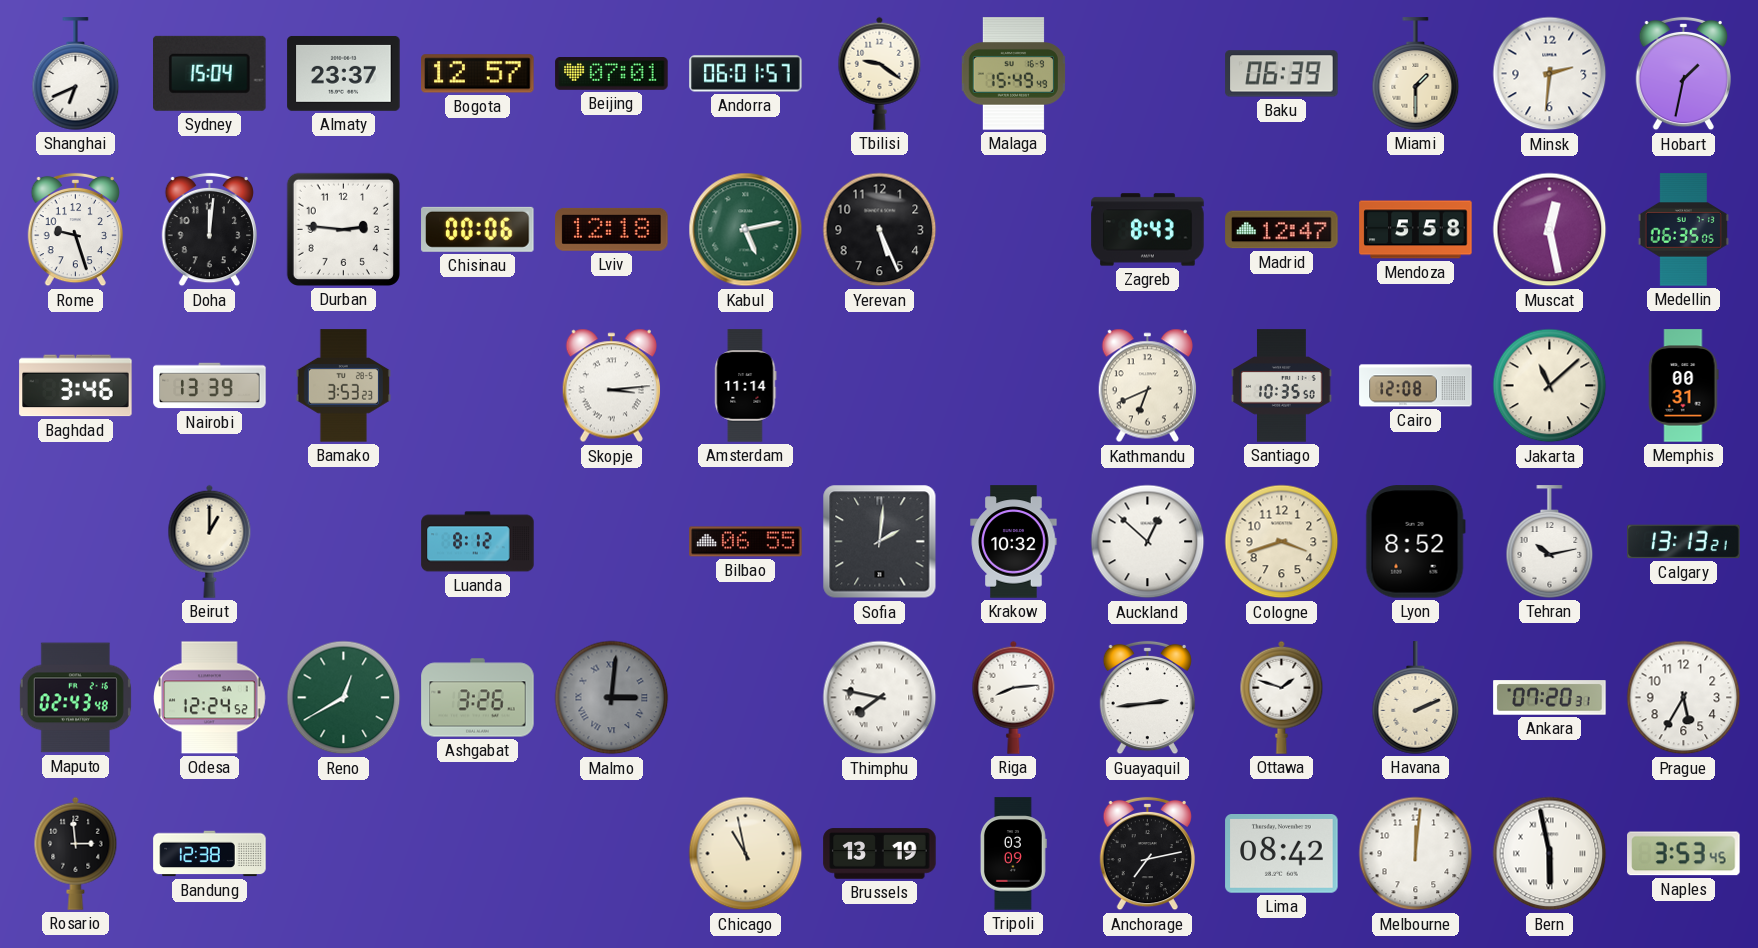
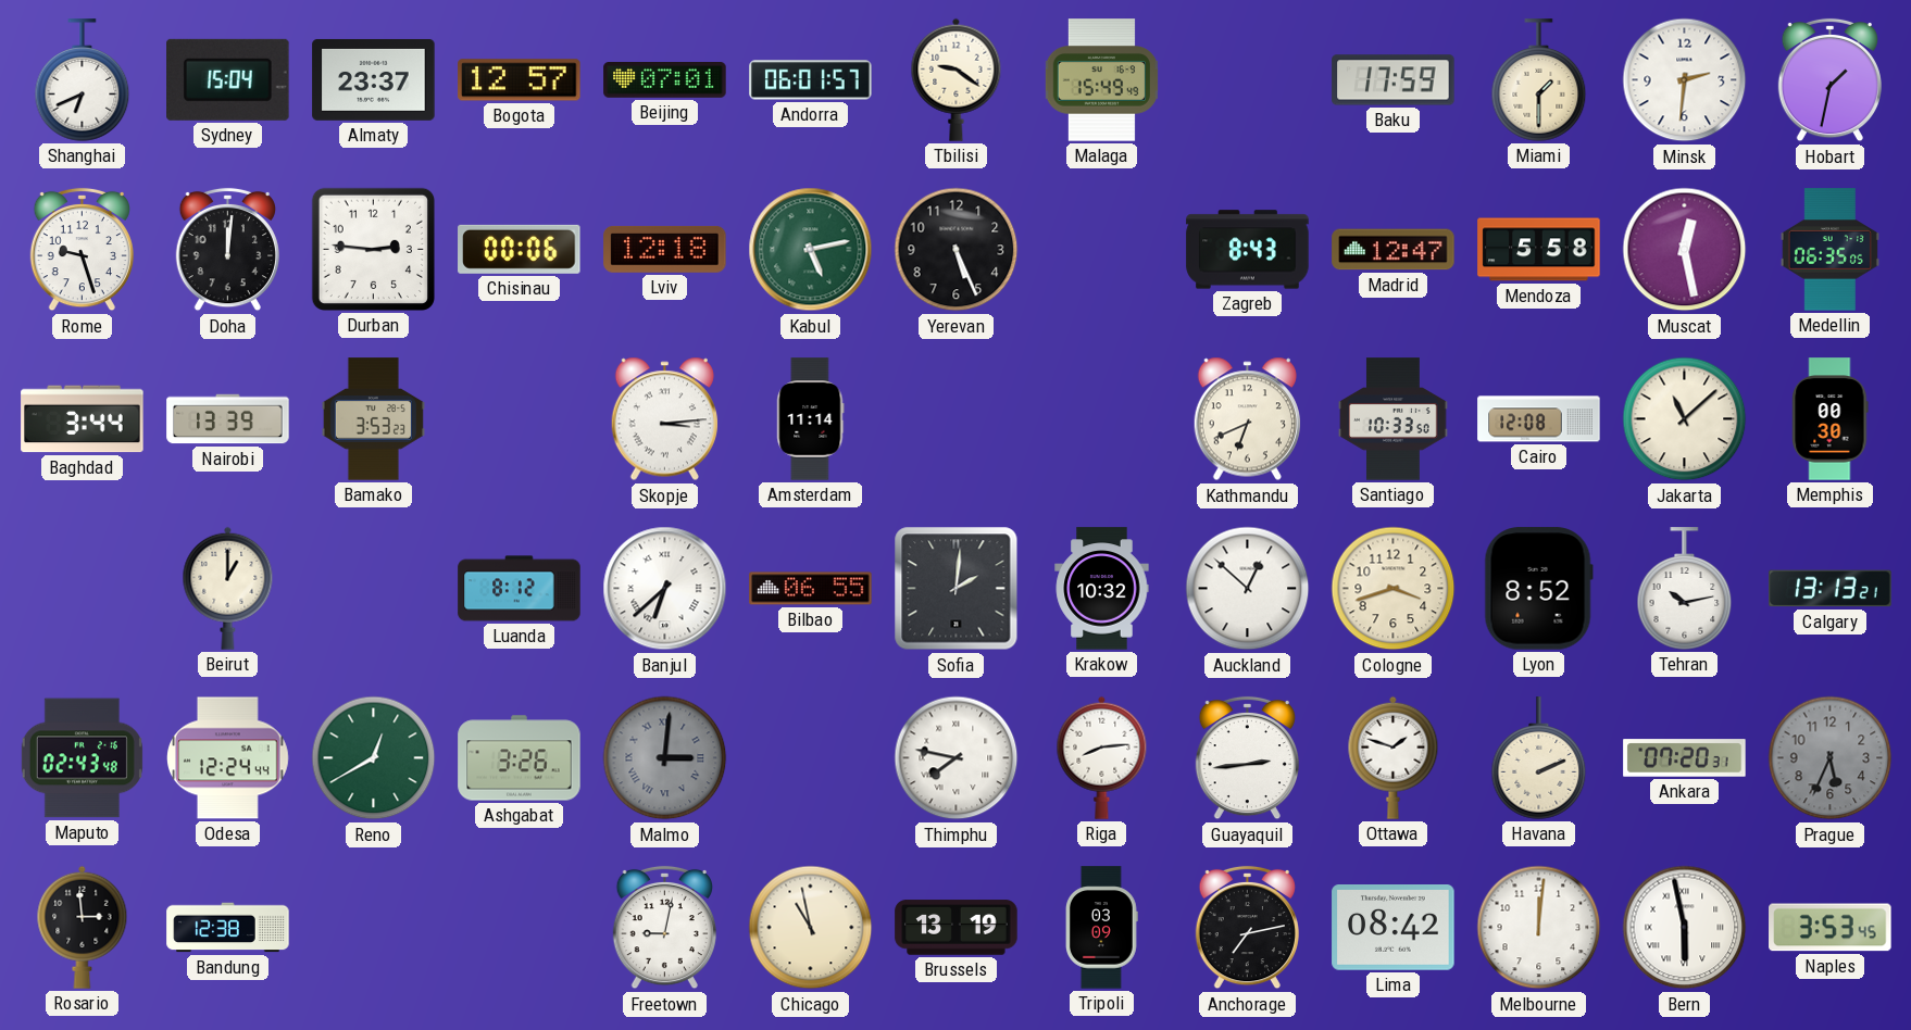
Baku: 06:39 -> 17:59
Baghdad: 3:46 -> 3:44
Santiago: 10:35 -> 10:33
Memphis: 00:31 -> 00:30
Banjul: none -> 6:38
Odesa: 12:24:52 -> 12:24:44
Prague: 5:35 -> 5:34
Prague dial: white -> grey
Freetown: none -> 9:02
